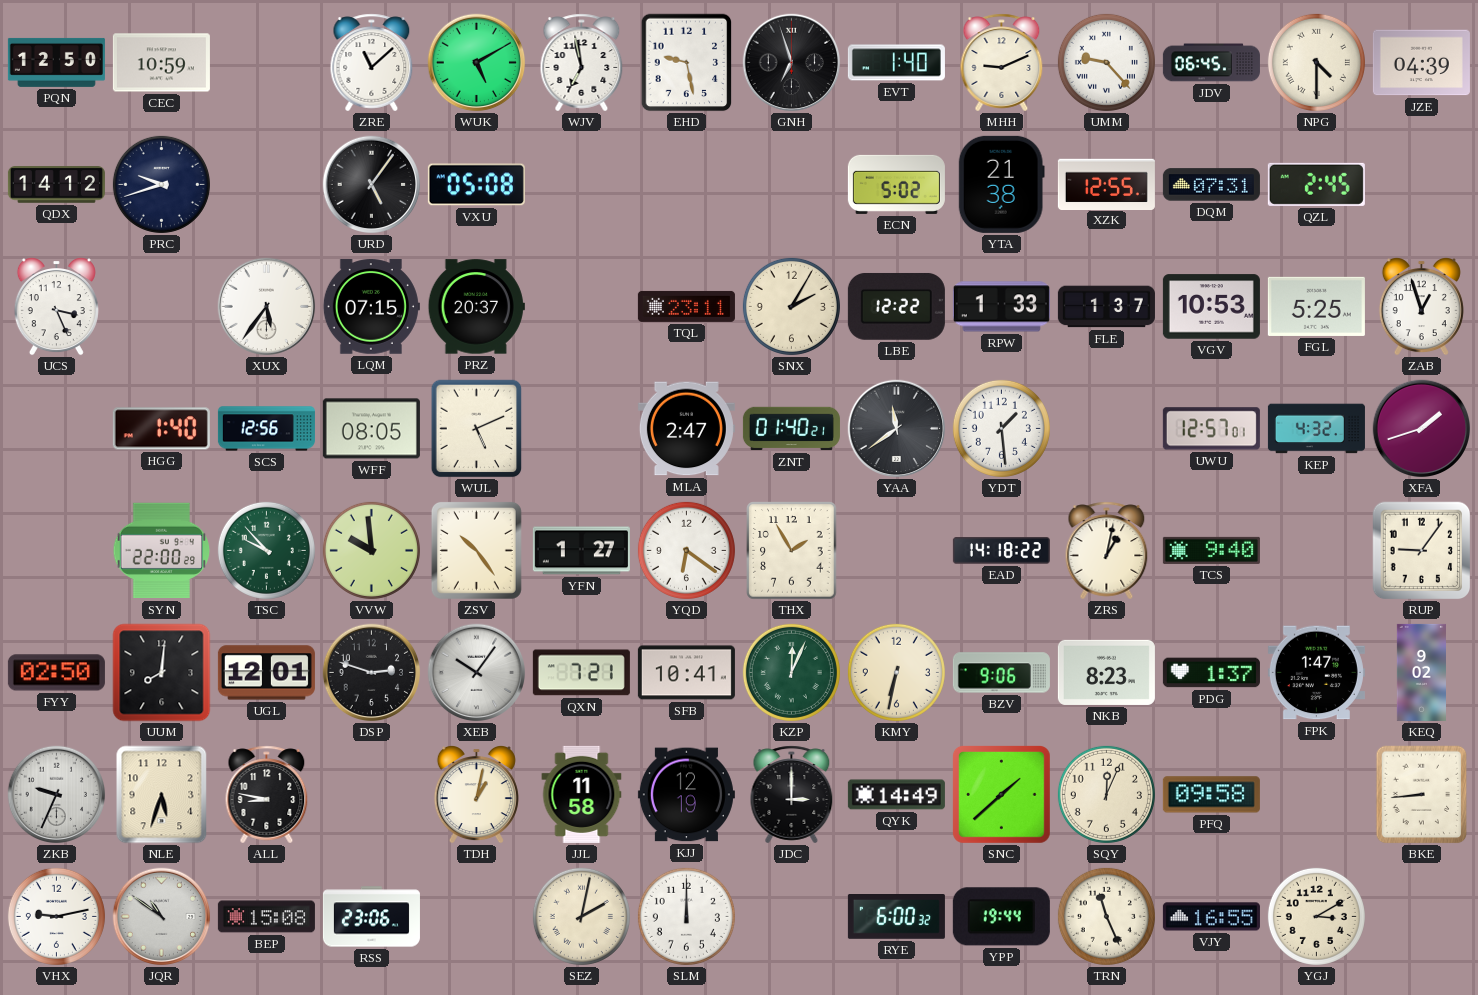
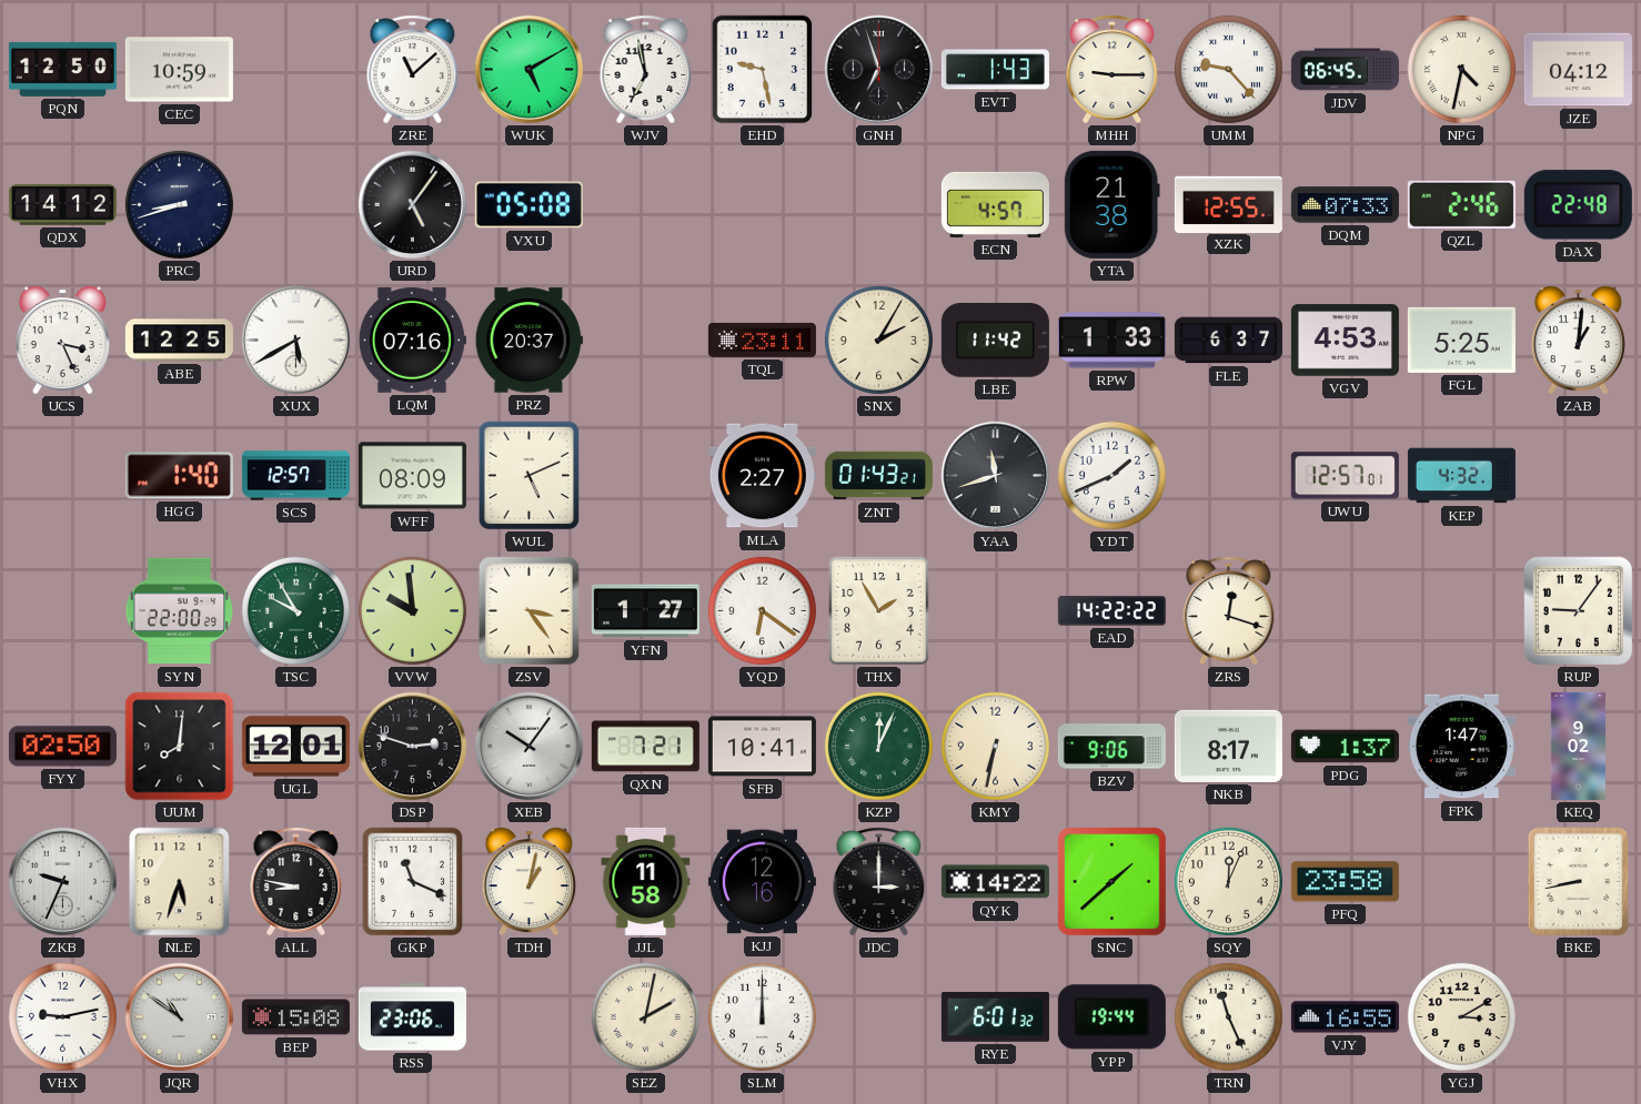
EVT: 1:40 -> 1:43
MHH: 9:11 -> 9:15
NPG: 4:30 -> 4:32
JZE: 04:39 -> 04:12
PRC: 9:42 -> 8:42
ECN: 5:02 -> 4:57
DQM: 07:31 -> 07:33
QZL: 2:45 -> 2:46
DAX: none -> 22:48
ABE: none -> 12:25
XUX: 5:36 -> 5:40
LQM: 07:15 -> 07:16
LBE: 12:22 -> 11:42
FLE: 1:37 -> 6:37
VGV: 10:53 -> 4:53
ZAB: 12:57 -> 1:01
SCS: 12:56 -> 12:57
WFF: 08:05 -> 08:09
MLA: 2:47 -> 2:27
ZNT: 01:40 -> 01:43
YAA: 11:39 -> 11:42
YDT: 1:29 -> 1:41
XFA: 1:42 -> none
TSC: 9:53 -> 9:55
ZSV: 10:24 -> 3:24
EAD: 14:18 -> 14:22
ZRS: 1:02 -> 12:18
TCS: 9:40 -> none
NKB: 8:23 -> 8:17
GKP: none -> 11:19
KJJ: 12:19 -> 12:16
QYK: 14:49 -> 14:22
PFQ: 09:58 -> 23:58
BKE: 8:44 -> 8:43
RYE: 6:00 -> 6:01
